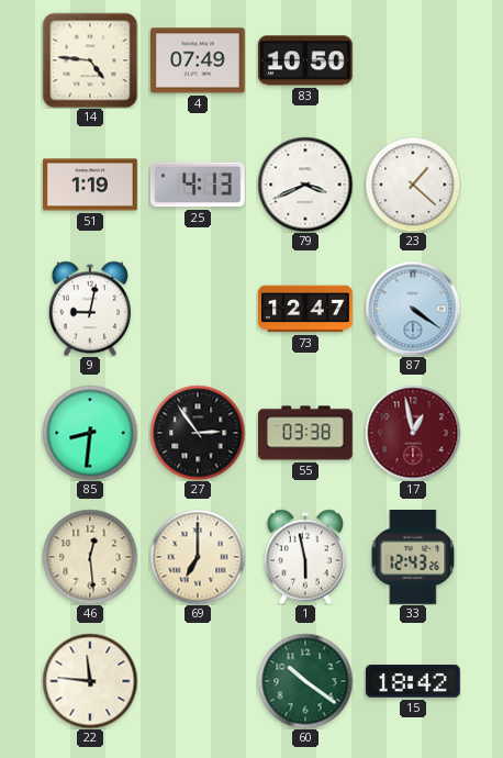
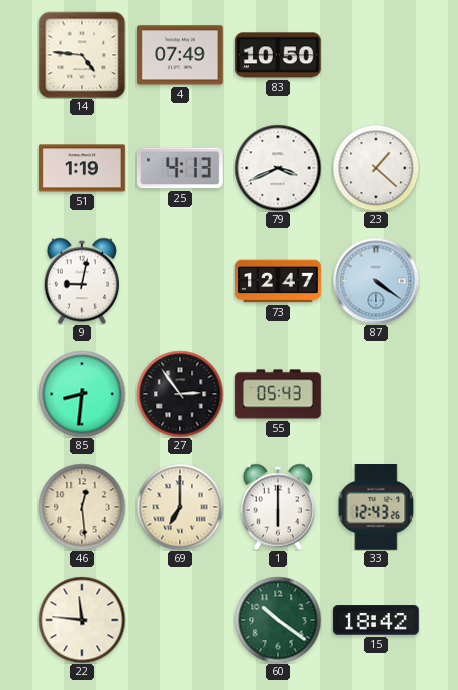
55: 03:38 -> 05:43
17: 12:58 -> none
1: 5:58 -> 6:00
